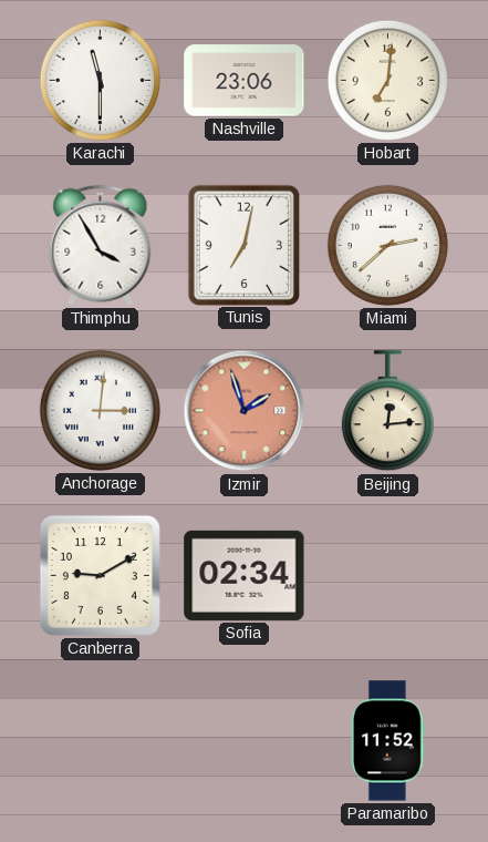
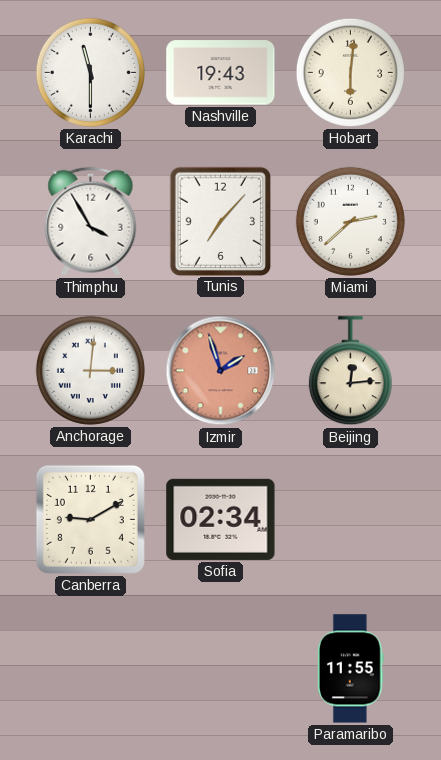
Nashville: 23:06 -> 19:43
Hobart: 7:01 -> 6:01
Tunis: 7:02 -> 7:07
Paramaribo: 11:52 -> 11:55
